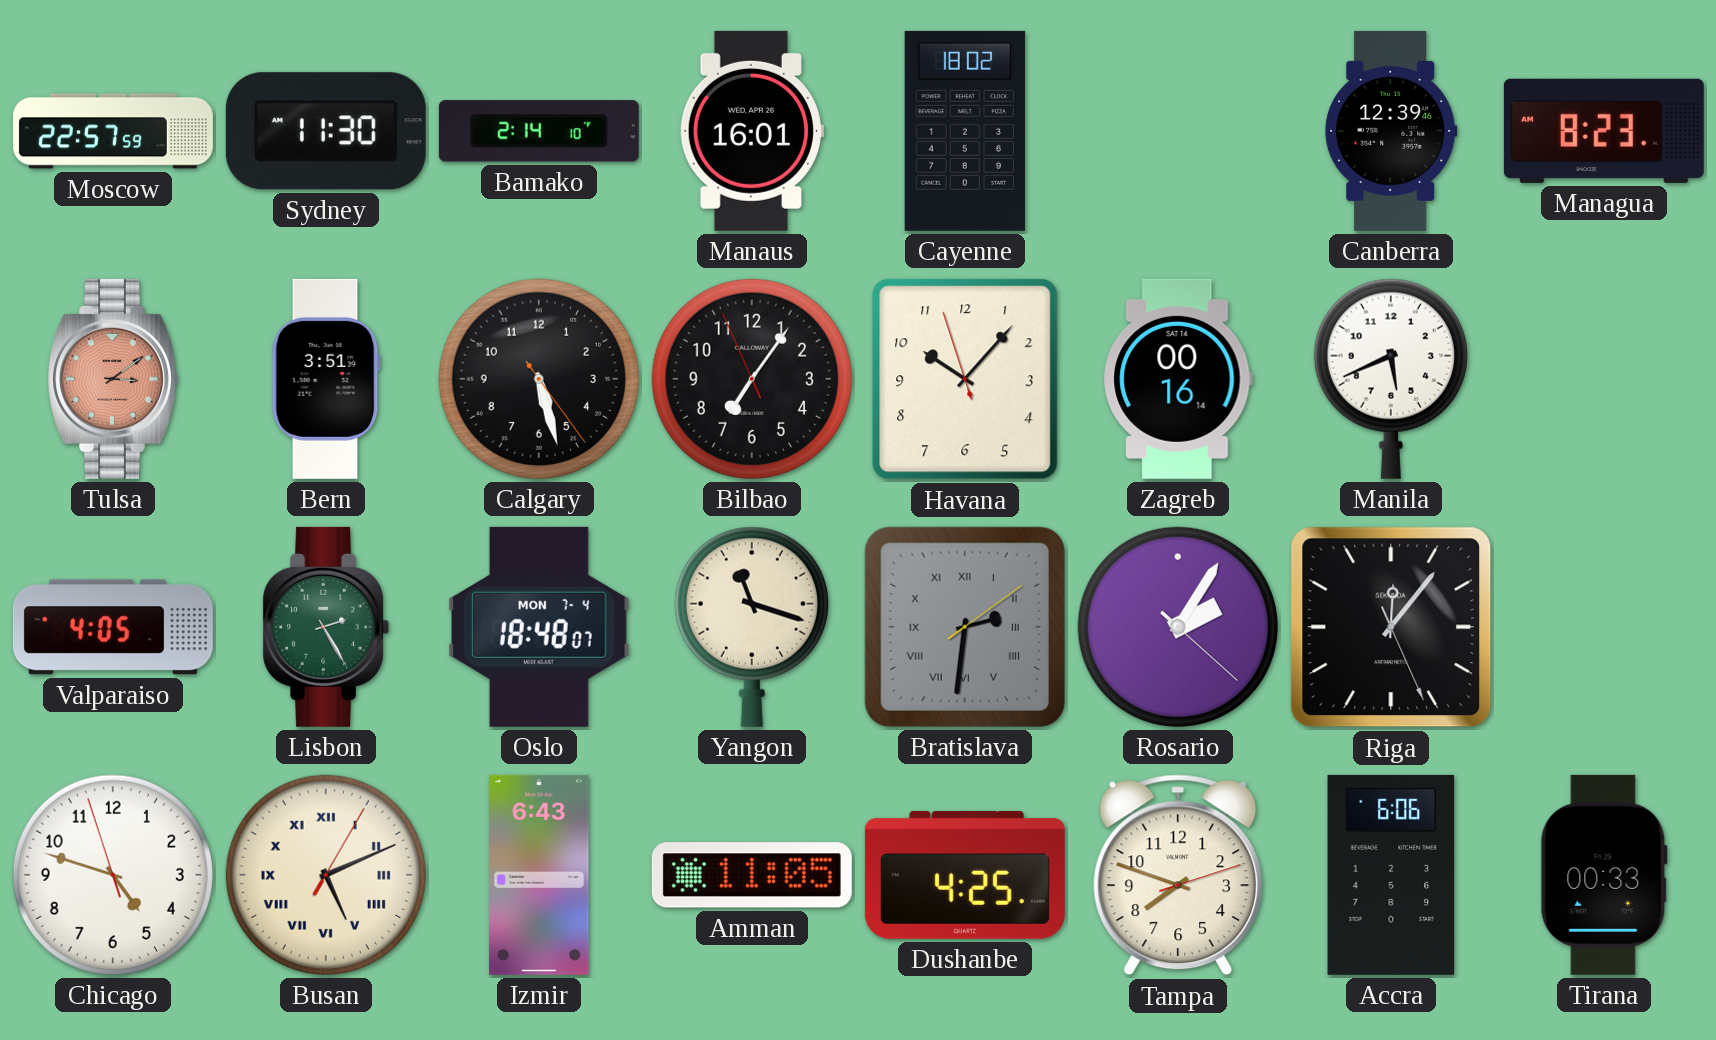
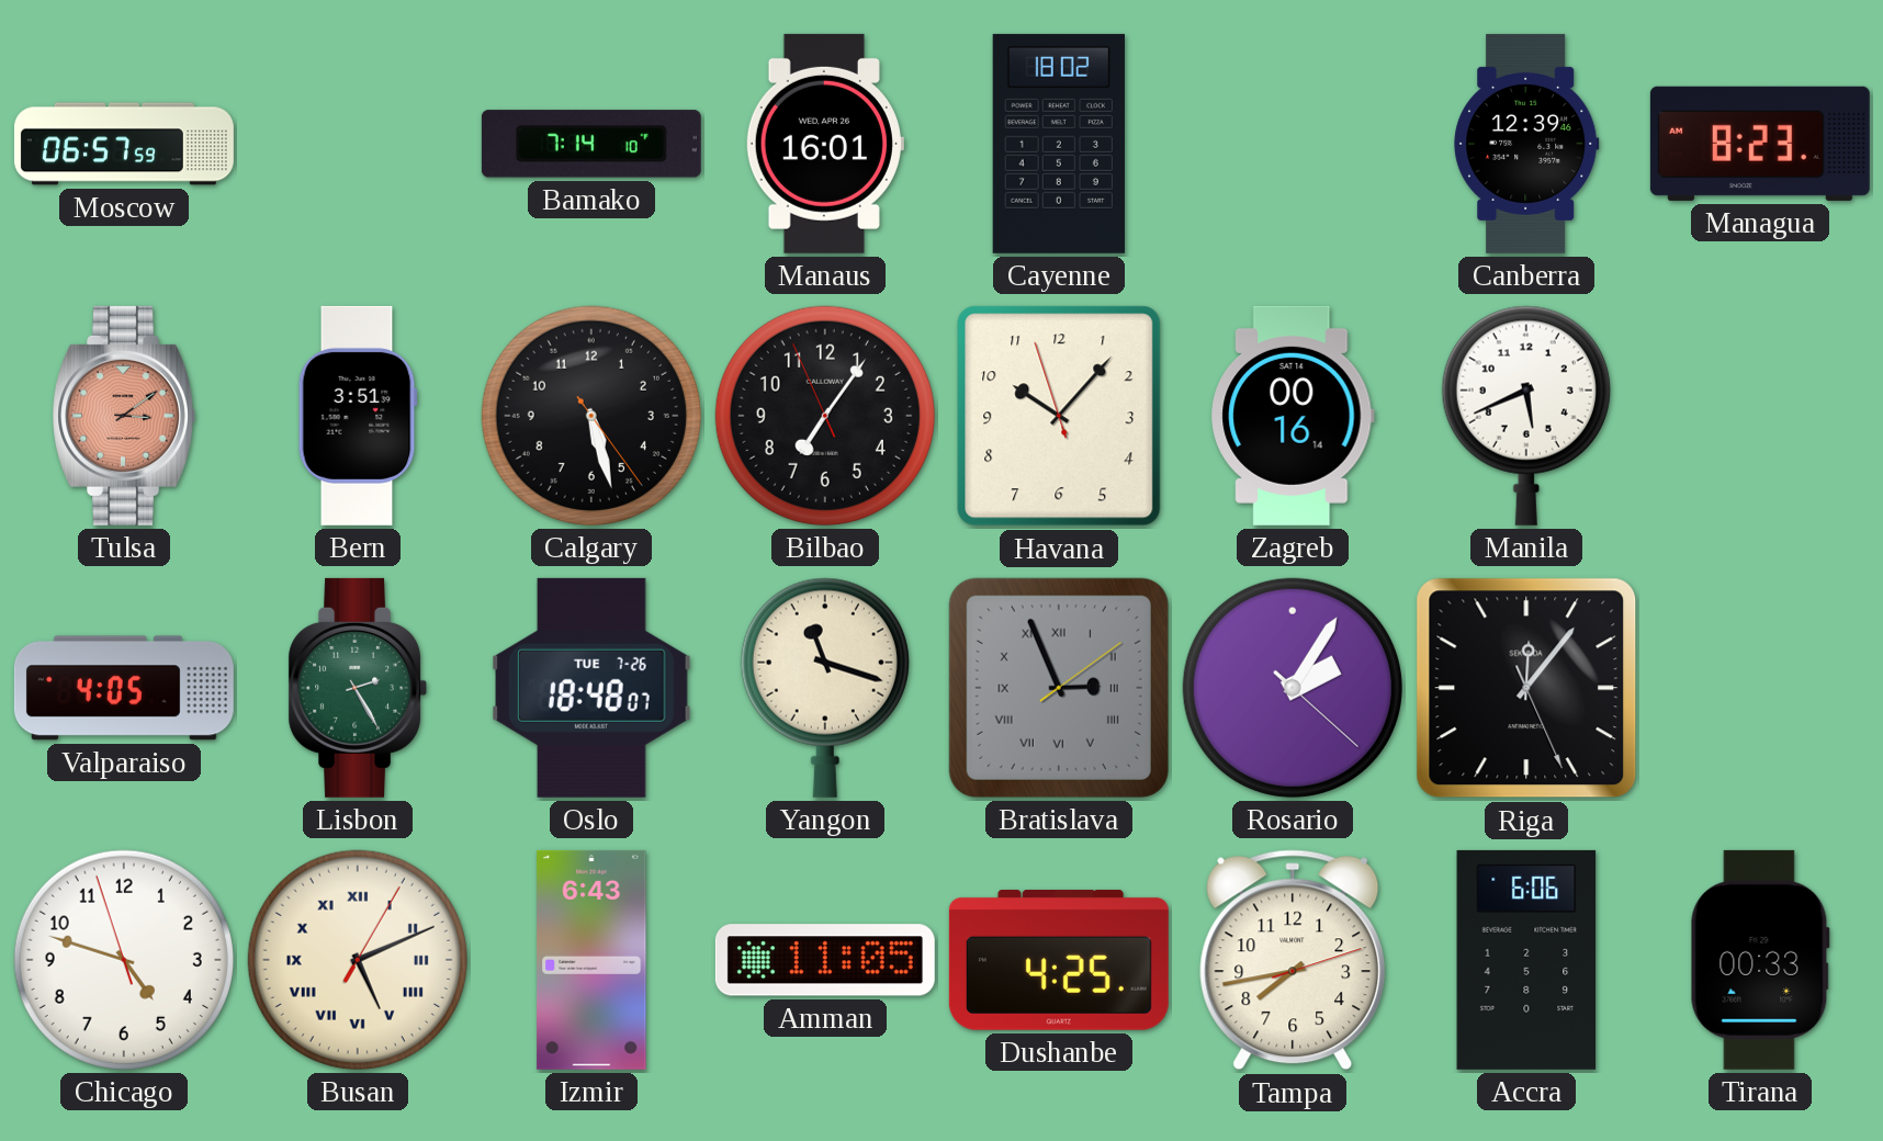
Moscow: 22:57 -> 06:57
Sydney: 11:30 -> none
Bamako: 2:14 -> 7:14
Oslo date: MON 7-4 -> TUE 7-26
Bratislava: 2:31 -> 2:56
Tampa: 7:48 -> 7:43
